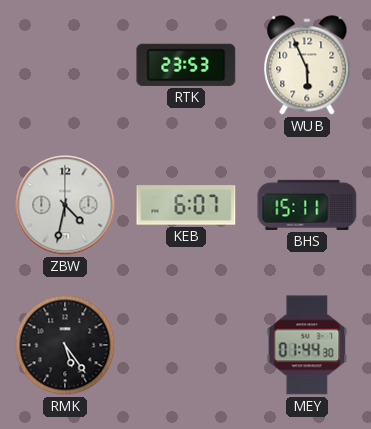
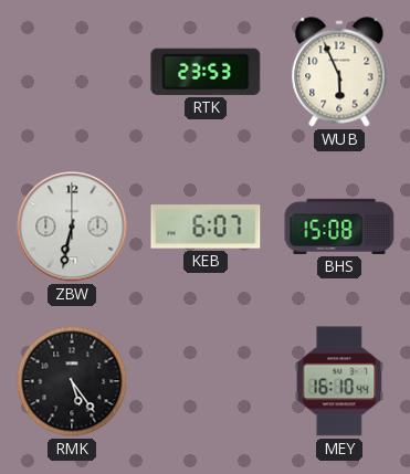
ZBW: 4:32 -> 6:32
BHS: 15:11 -> 15:08
MEY: 01:44 -> 16:10
